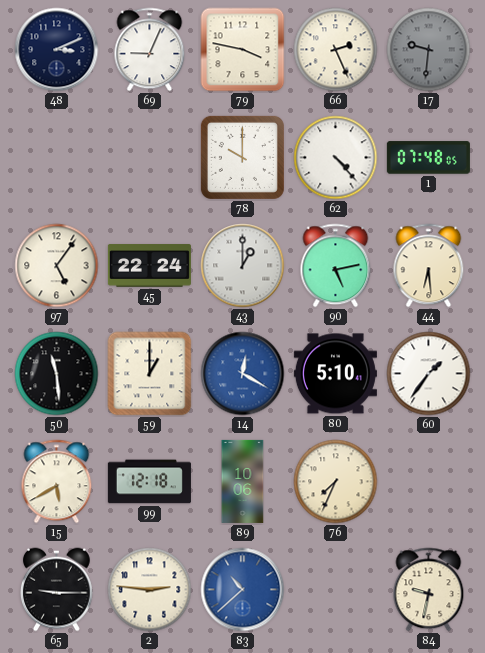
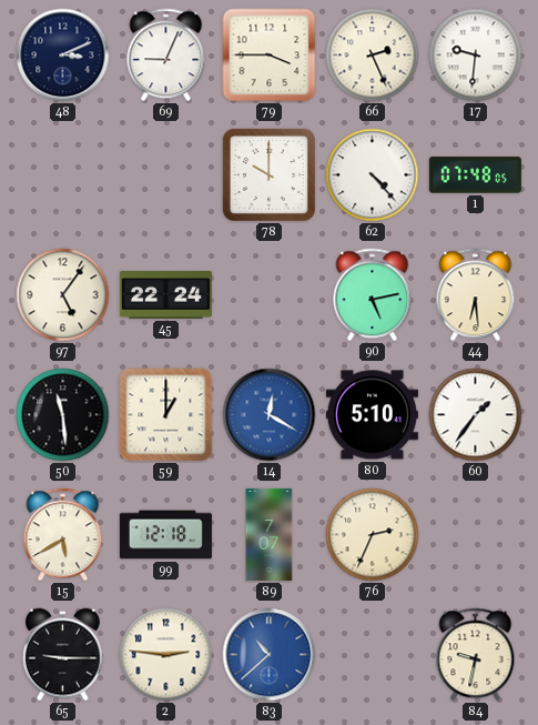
79: 3:47 -> 3:45
17 dial: grey -> white
43: 1:00 -> none
89: 10:06 -> 7:07
76: 7:34 -> 2:34
